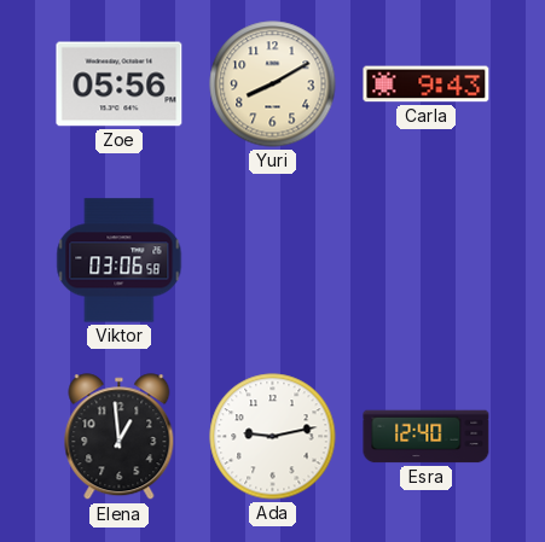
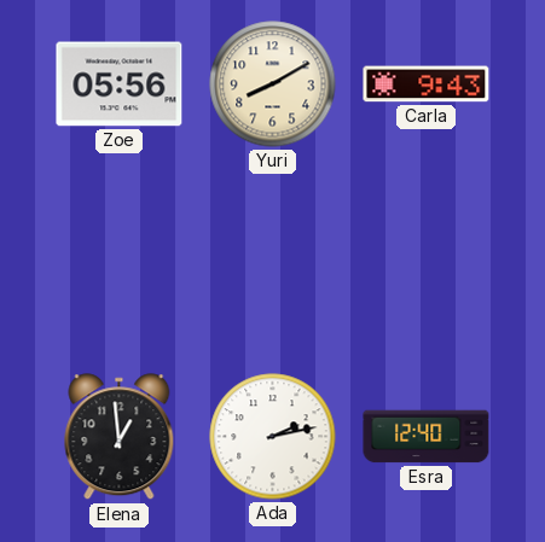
Viktor: 03:06 -> none
Ada: 9:13 -> 2:13
